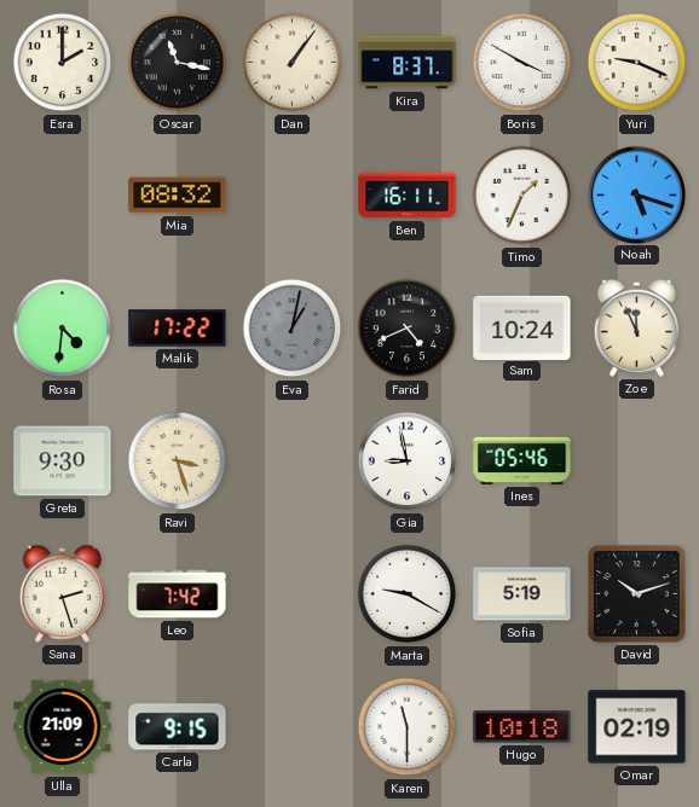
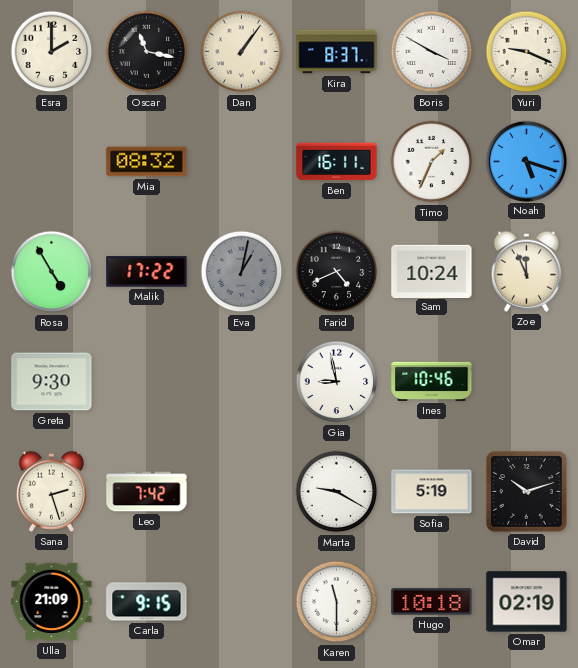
Rosa: 4:31 -> 4:55
Ravi: 3:27 -> none
Ines: 05:46 -> 10:46
